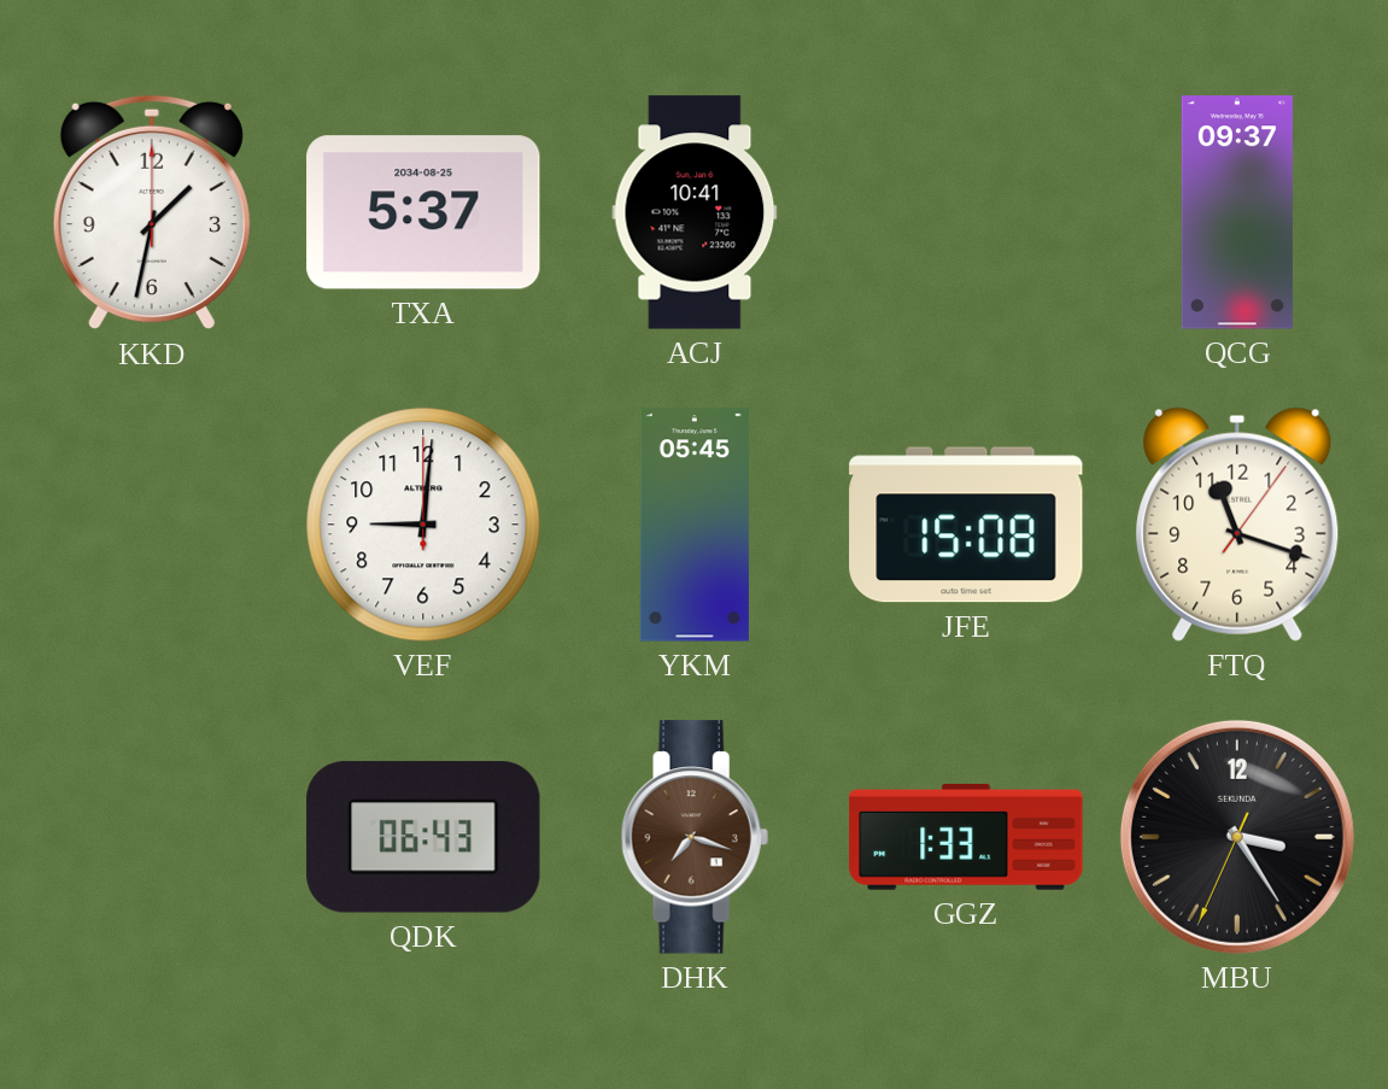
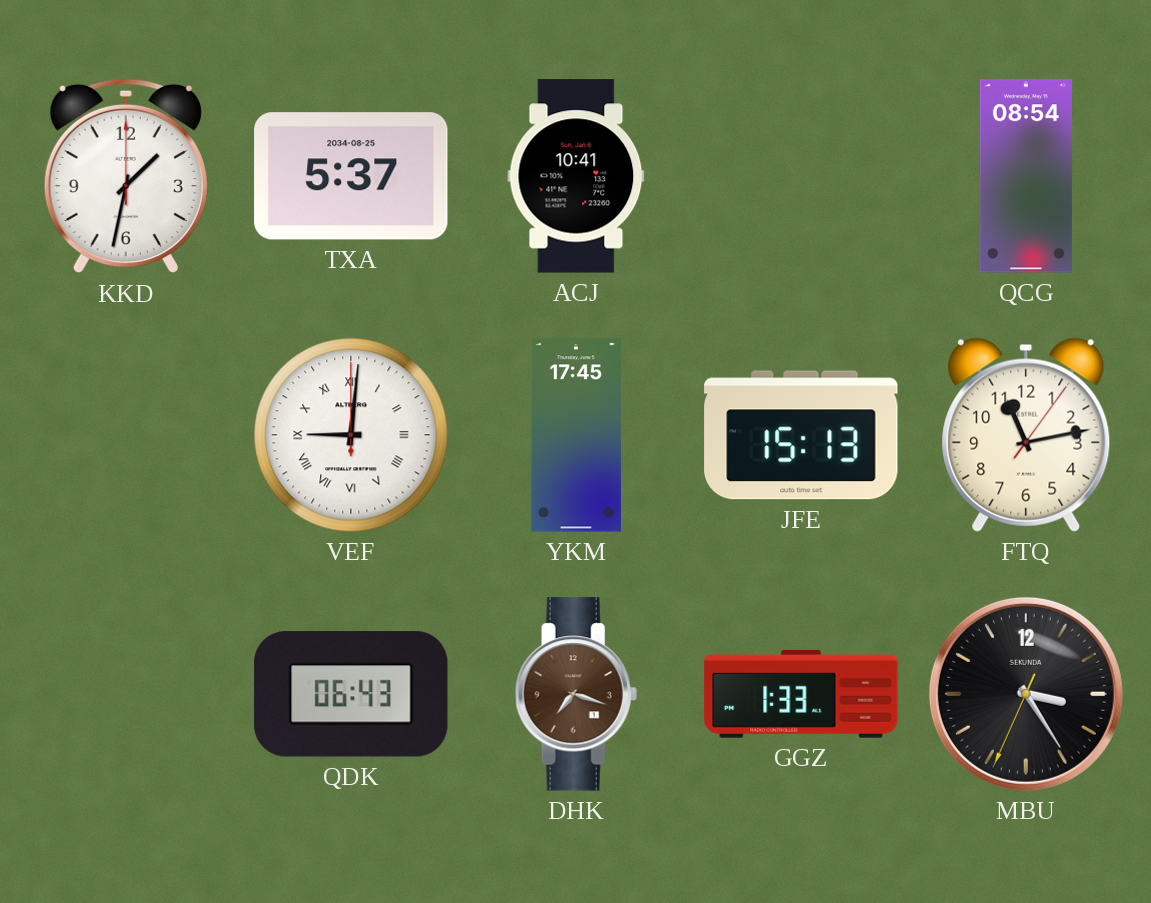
QCG: 09:37 -> 08:54
VEF numerals: Arabic -> Roman
YKM: 05:45 -> 17:45
JFE: 15:08 -> 15:13
FTQ: 11:18 -> 11:13
